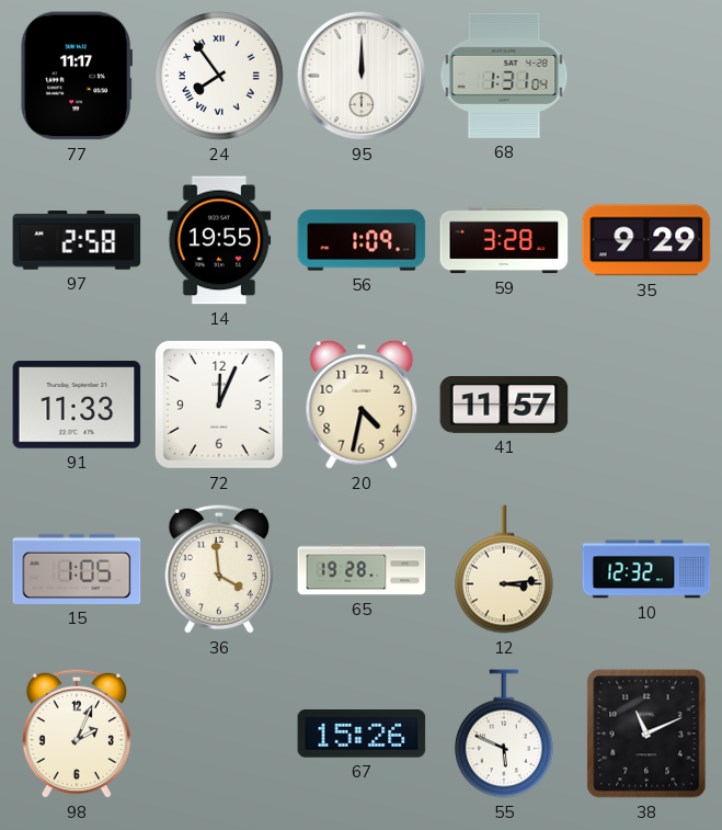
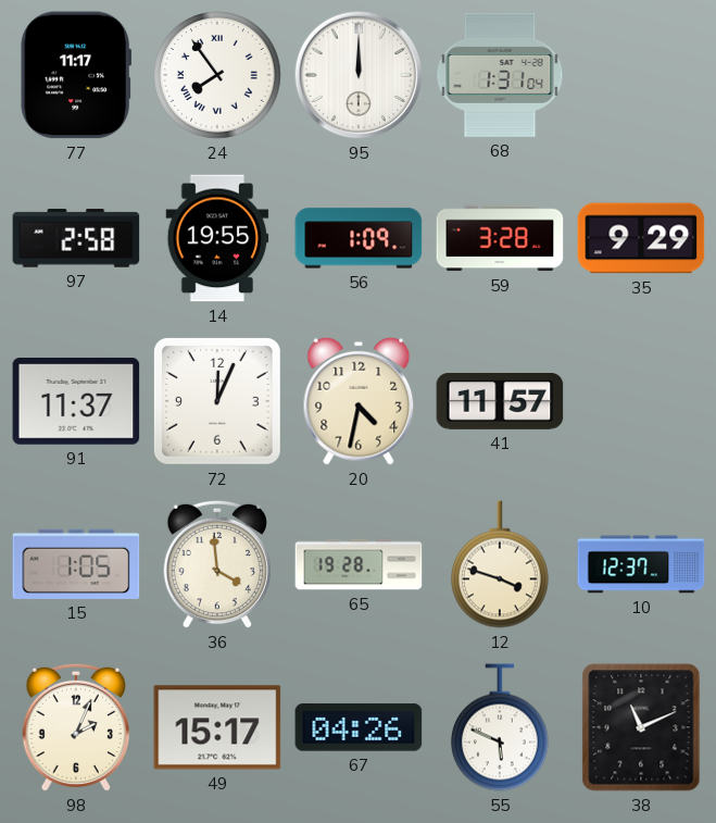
91: 11:33 -> 11:37
12: 3:14 -> 3:48
10: 12:32 -> 12:37
49: none -> 15:17
67: 15:26 -> 04:26
